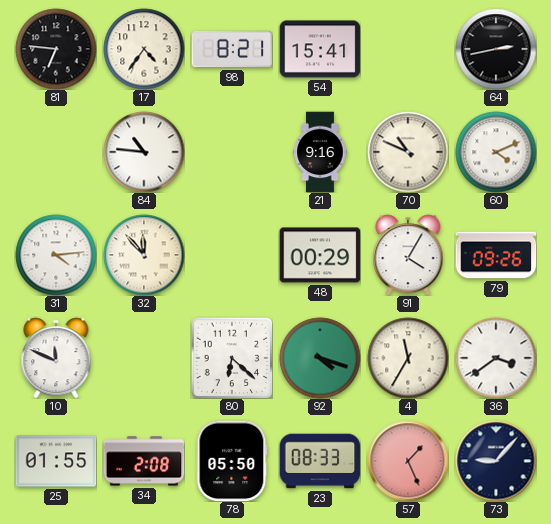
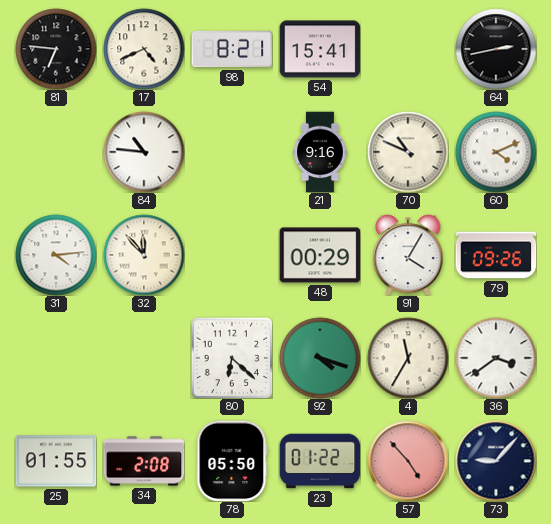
17: 4:36 -> 4:41
10: 11:49 -> none
23: 08:33 -> 01:22
57: 1:26 -> 4:53
